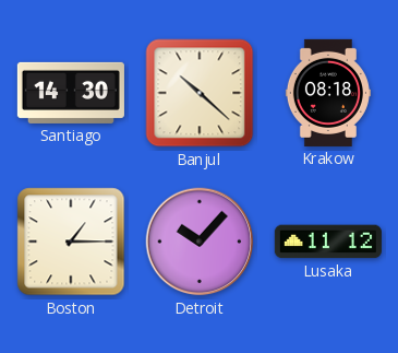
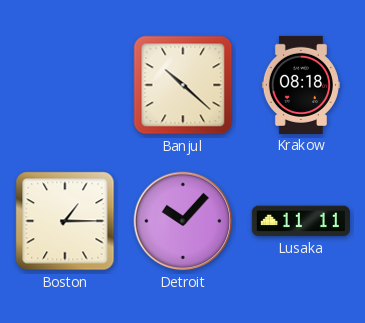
Santiago: 14:30 -> none
Lusaka: 11:12 -> 11:11
